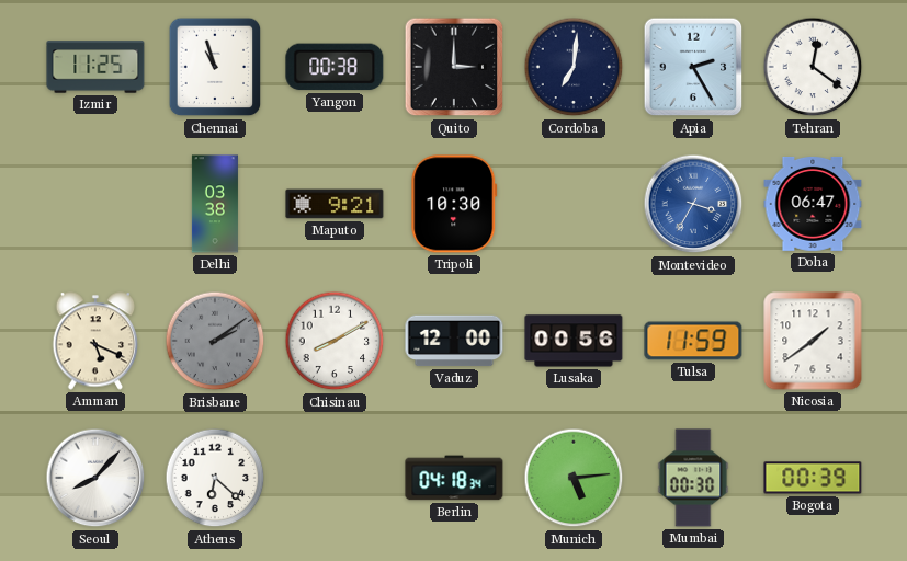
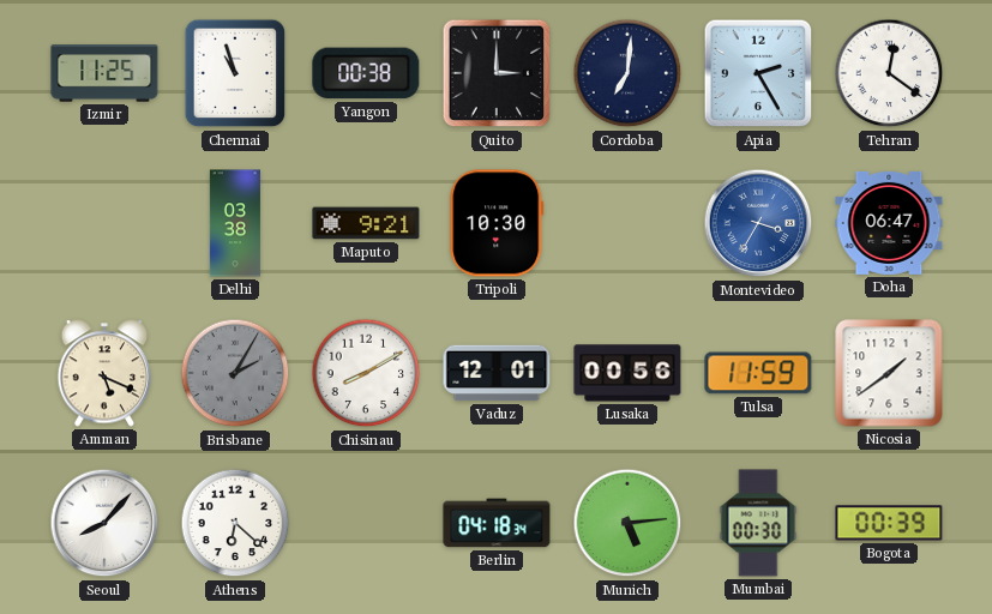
Brisbane: 2:09 -> 2:05
Vaduz: 12:00 -> 12:01
